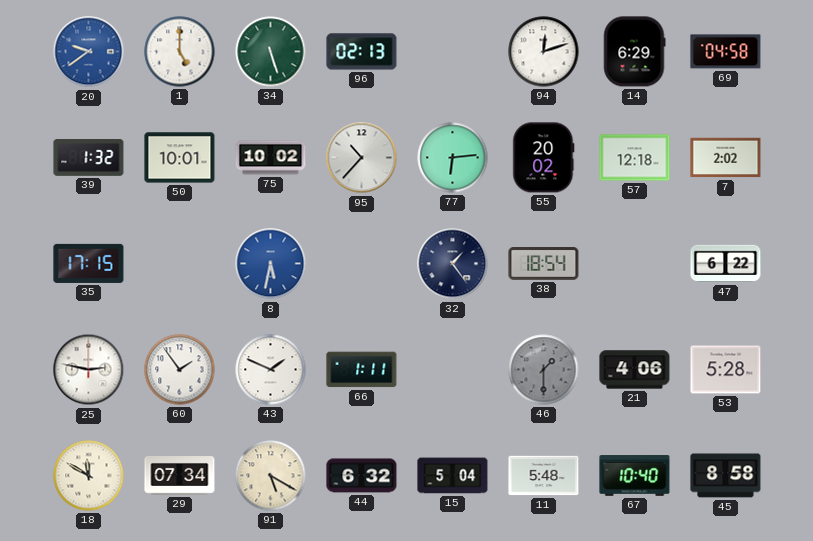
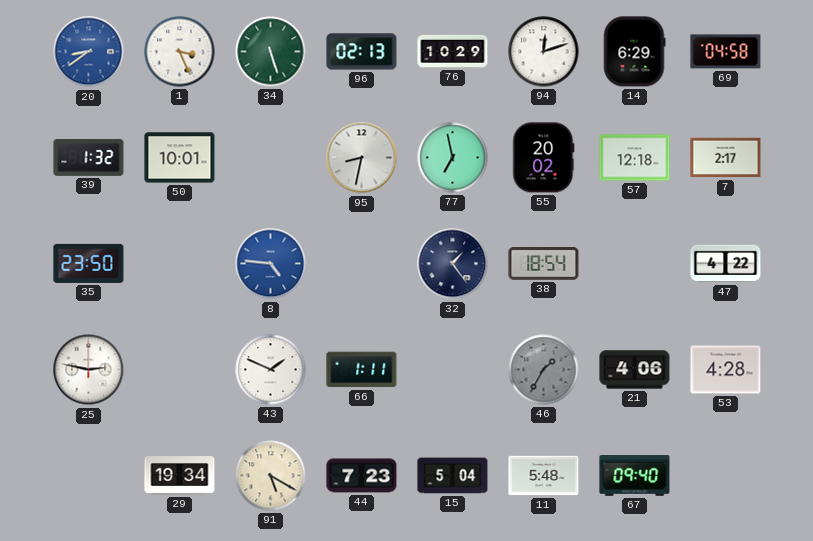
20: 9:39 -> 8:39
1: 5:00 -> 3:26
76: none -> 10:29
75: 10:02 -> none
95: 10:37 -> 8:32
77: 6:14 -> 6:58
7: 2:02 -> 2:17
35: 17:15 -> 23:50
8: 5:32 -> 4:46
47: 6:22 -> 4:22
60: 1:54 -> none
46: 1:30 -> 1:35
53: 5:28 -> 4:28
18: 11:50 -> none
29: 07:34 -> 19:34
44: 6:32 -> 7:23
67: 10:40 -> 09:40
45: 8:58 -> none
